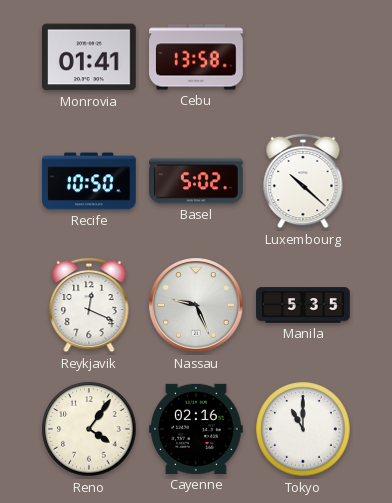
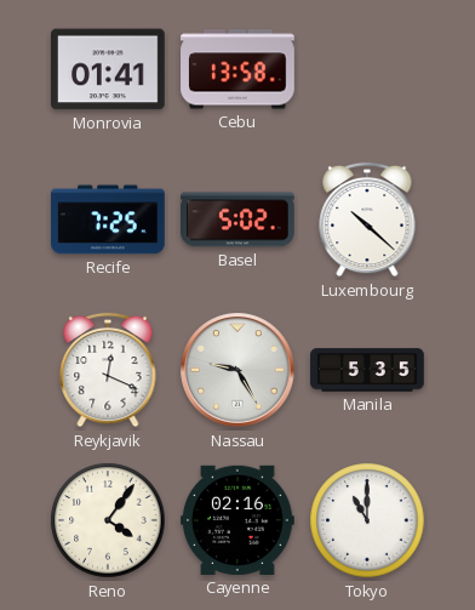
Recife: 10:50 -> 7:25
Nassau: 9:26 -> 9:25
